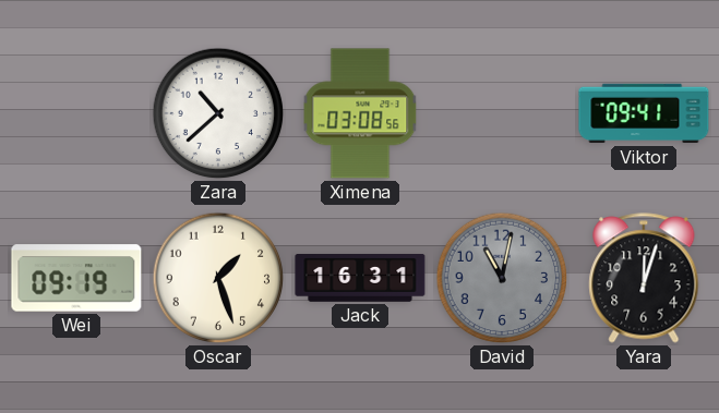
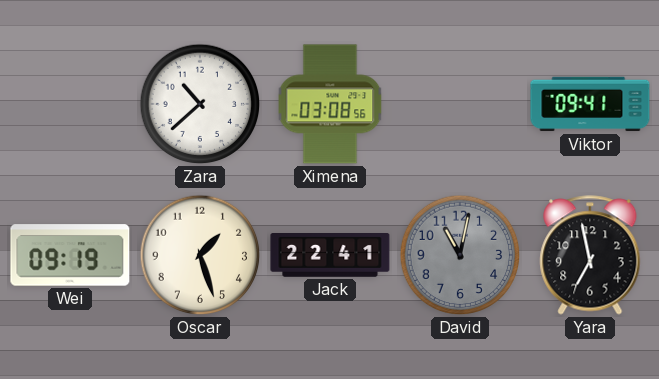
Jack: 16:31 -> 22:41
Yara: 12:03 -> 6:58
